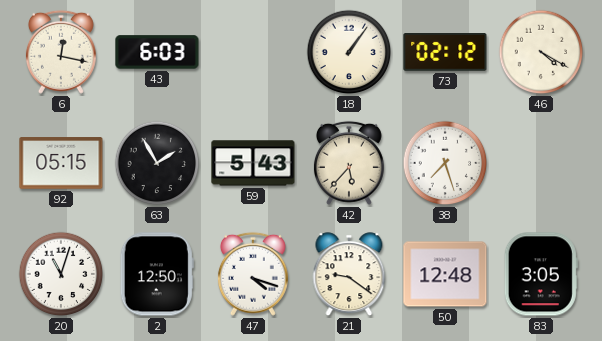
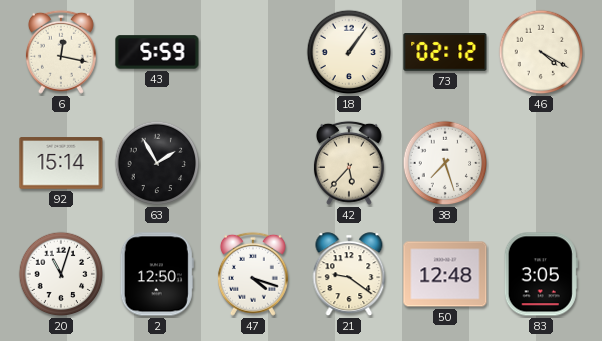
43: 6:03 -> 5:59
92: 05:15 -> 15:14
59: 5:43 -> none
